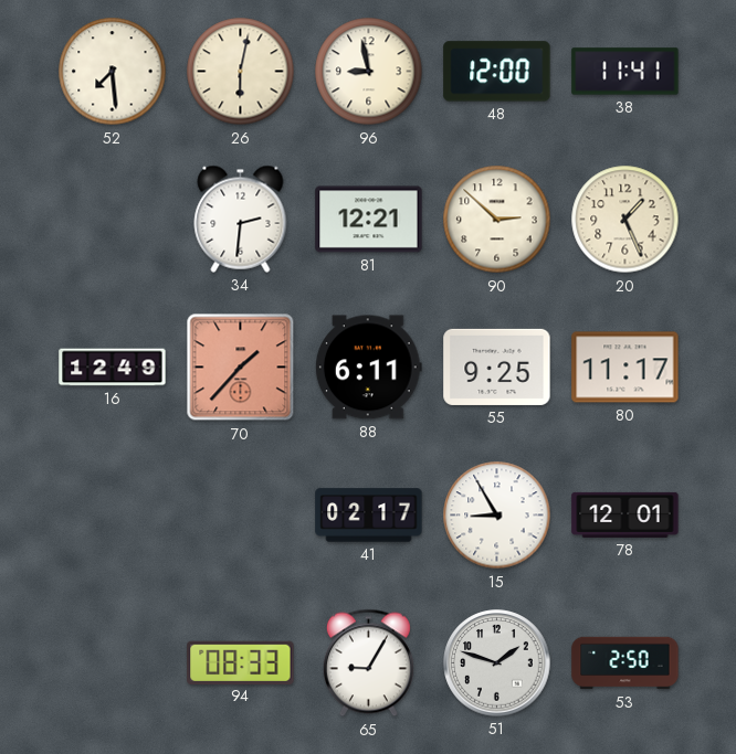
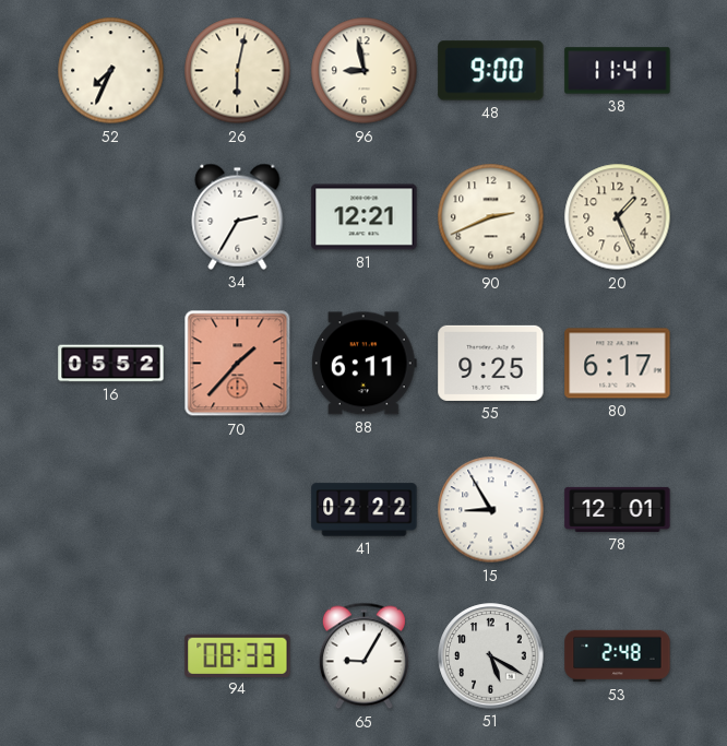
52: 7:29 -> 7:34
48: 12:00 -> 9:00
34: 2:31 -> 2:35
90: 2:52 -> 2:41
16: 12:49 -> 05:52
80: 11:17 -> 6:17
41: 02:17 -> 02:22
51: 1:48 -> 5:20
53: 2:50 -> 2:48
